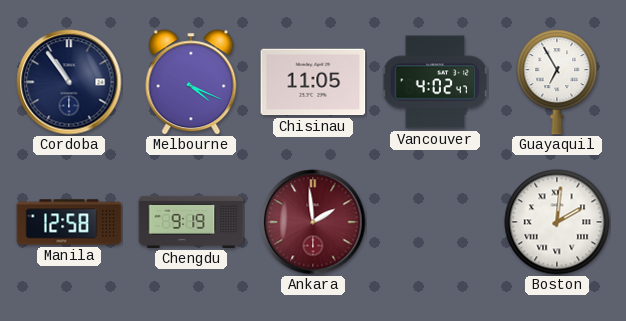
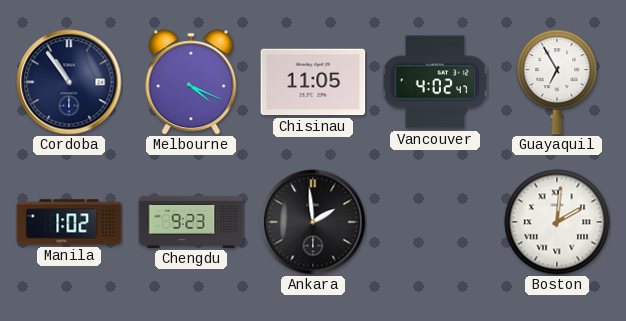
Manila: 12:58 -> 1:02
Chengdu: 9:19 -> 9:23
Ankara dial: burgundy -> black
